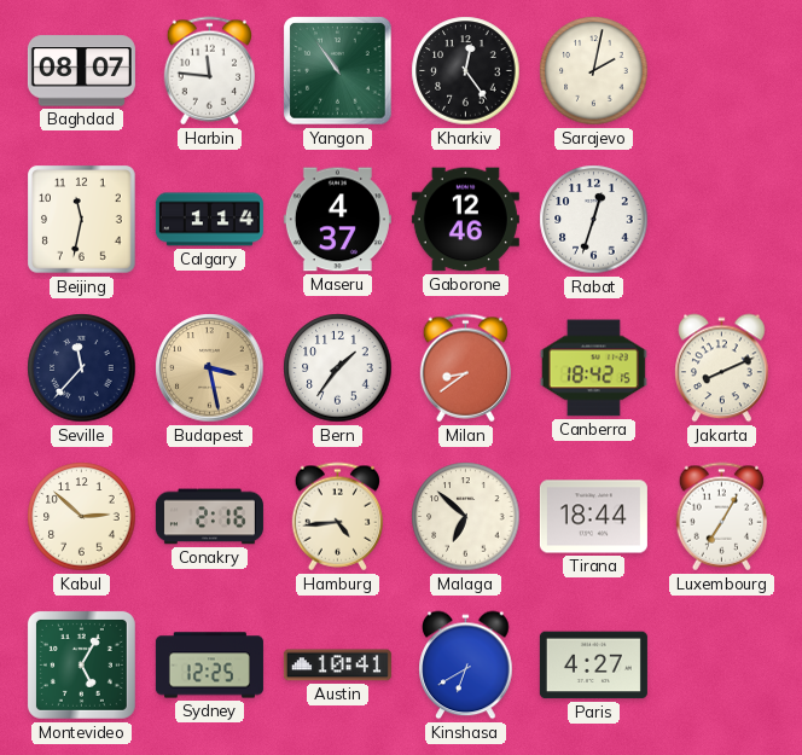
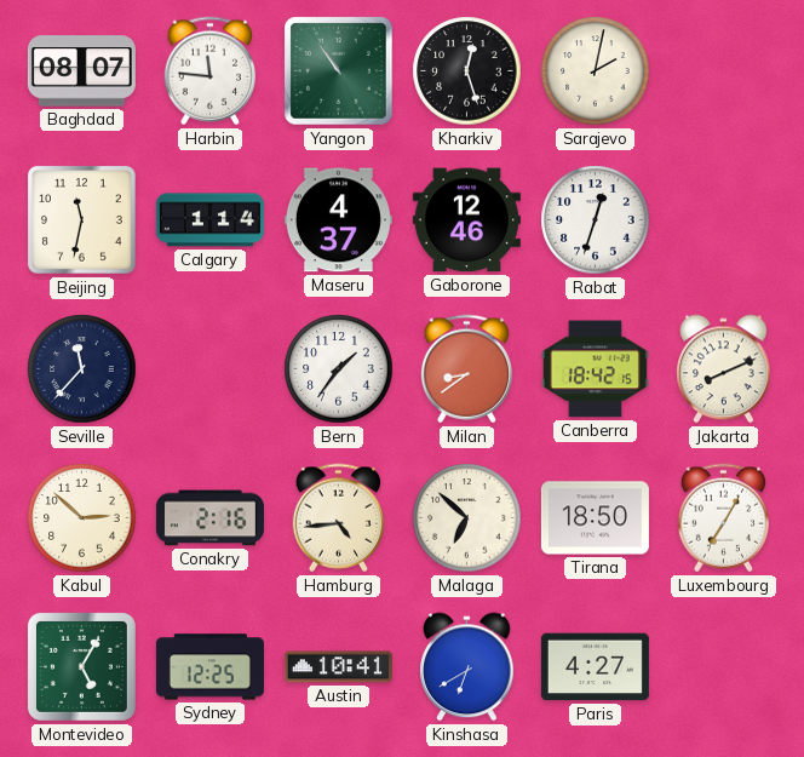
Kharkiv: 12:24 -> 12:27
Budapest: 3:28 -> none
Tirana: 18:44 -> 18:50
